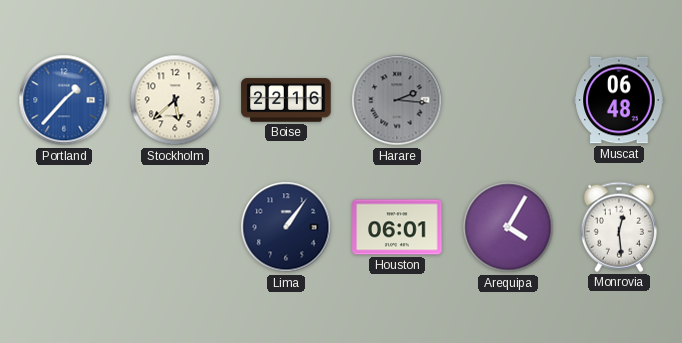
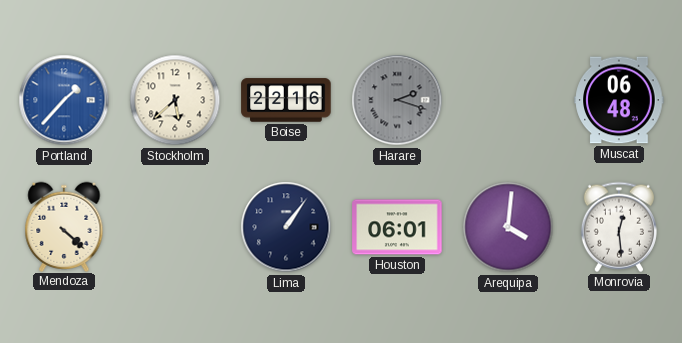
Harare: 2:16 -> 2:18
Mendoza: none -> 4:22
Arequipa: 4:05 -> 4:01
